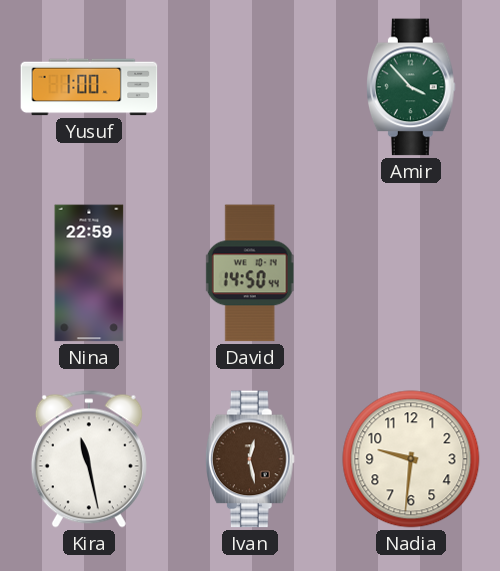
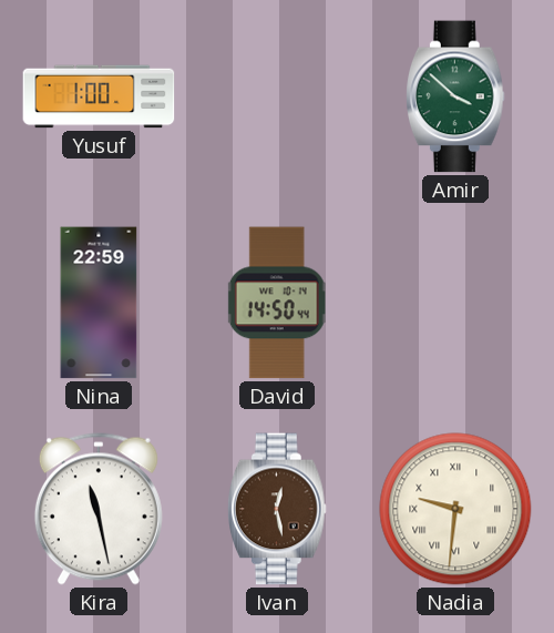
Amir: 3:53 -> 3:52
Nadia numerals: Arabic -> Roman
